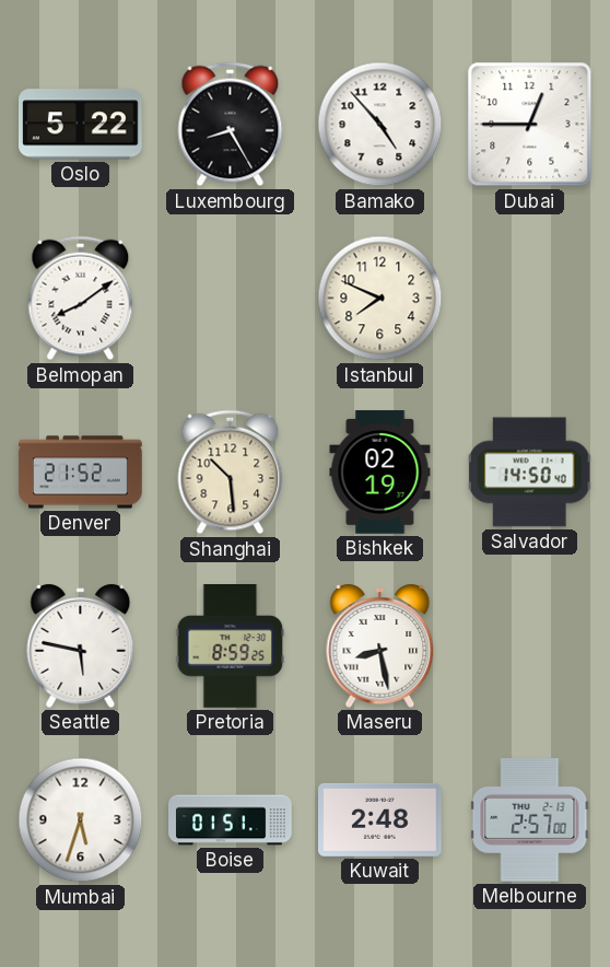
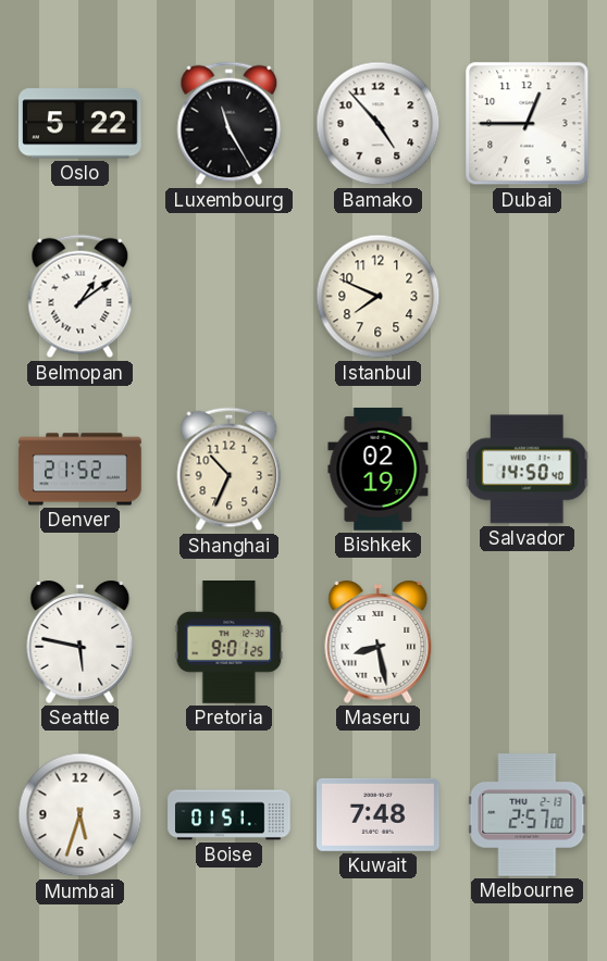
Luxembourg: 8:25 -> 11:25
Belmopan: 8:09 -> 1:09
Shanghai: 10:29 -> 10:34
Pretoria: 8:59 -> 9:01
Kuwait: 2:48 -> 7:48
